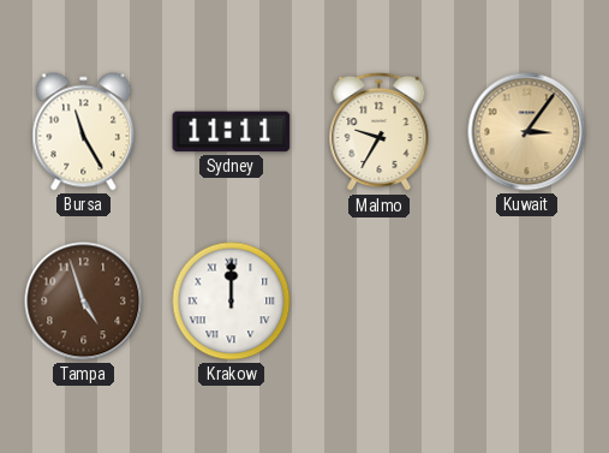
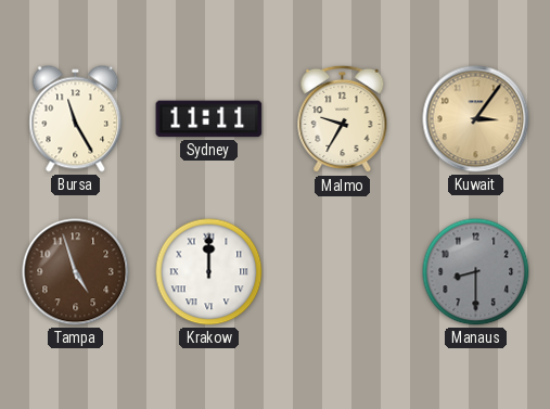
Manaus: none -> 8:30
